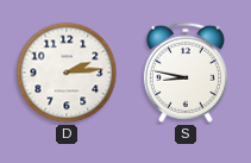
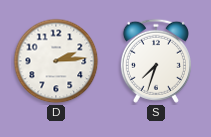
S: 8:47 -> 7:33
